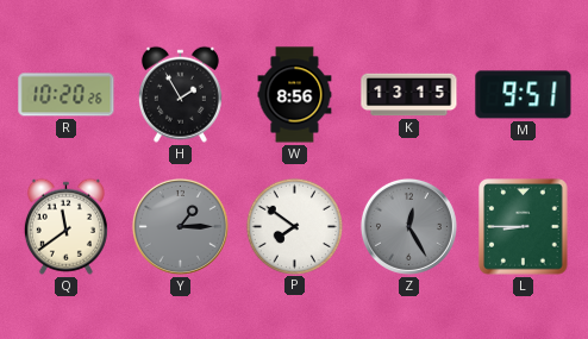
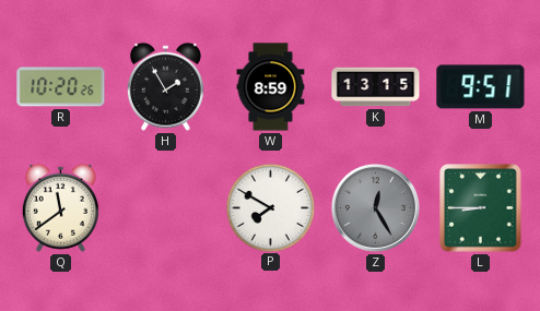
W: 8:56 -> 8:59
Y: 1:15 -> none
P: 7:51 -> 7:50
